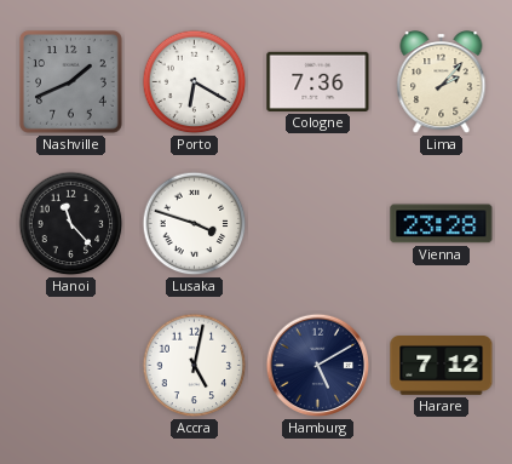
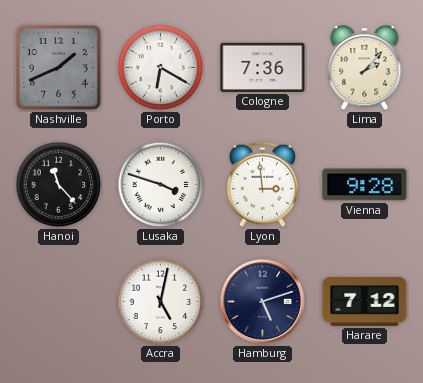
Lyon: none -> 2:59
Vienna: 23:28 -> 9:28
Hamburg: 5:10 -> 5:12
